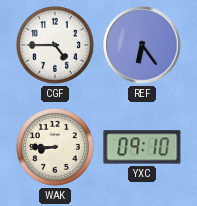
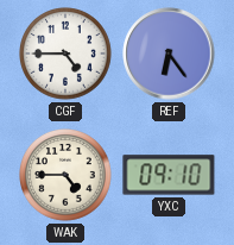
WAK: 8:45 -> 4:45
